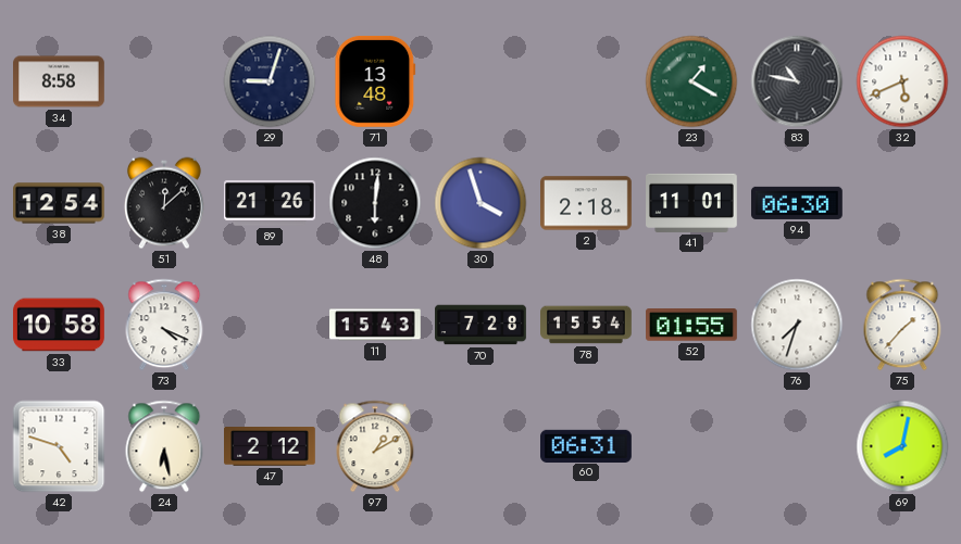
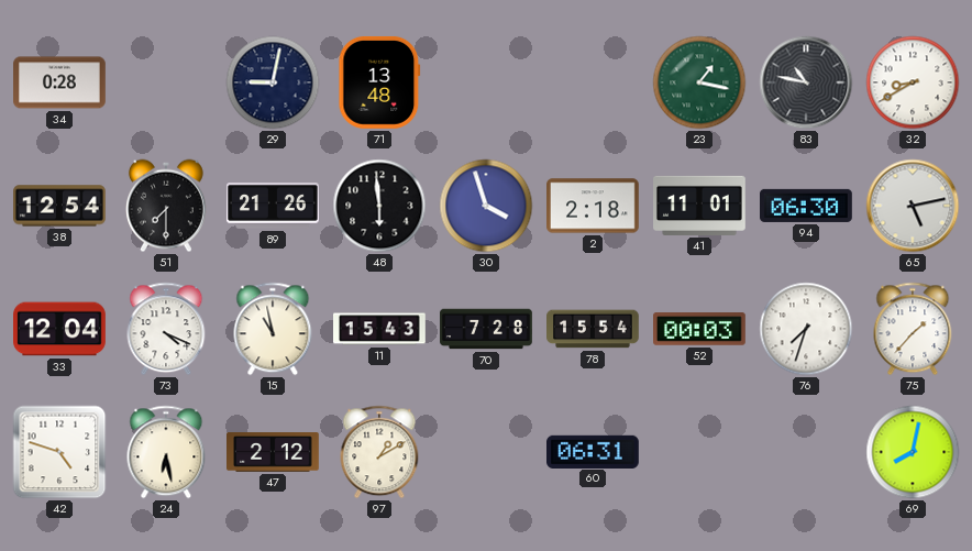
34: 8:58 -> 0:28
29: 9:03 -> 9:02
23: 1:20 -> 1:17
32: 5:41 -> 8:40
51: 12:08 -> 7:30
48: 6:01 -> 5:59
65: none -> 5:13
33: 10:58 -> 12:04
15: none -> 10:58
52: 01:55 -> 00:03
